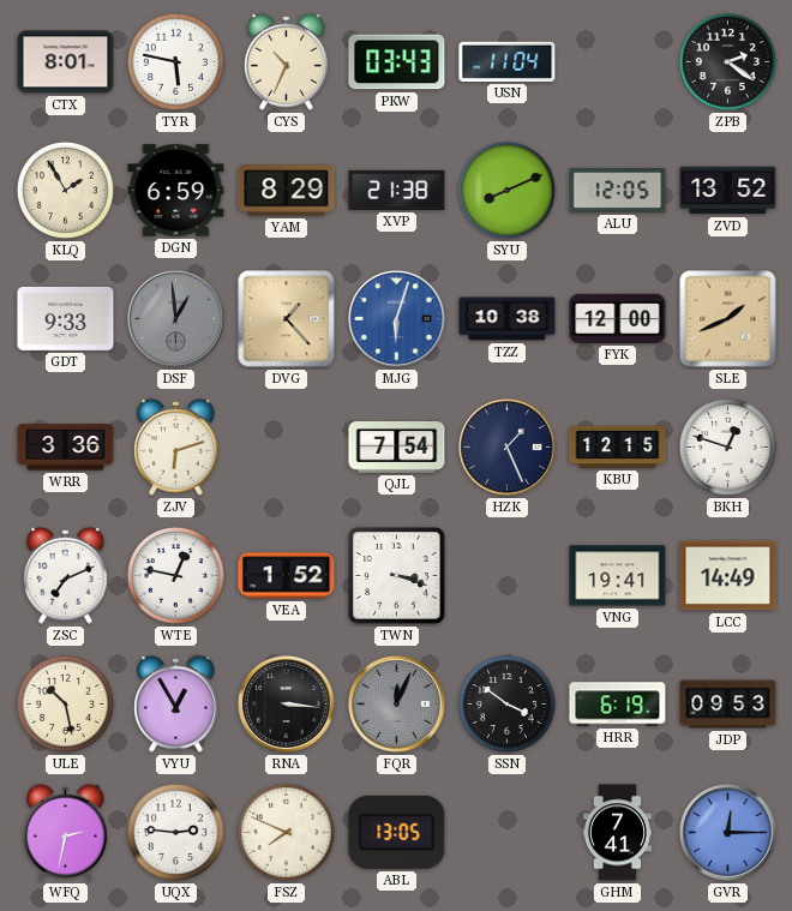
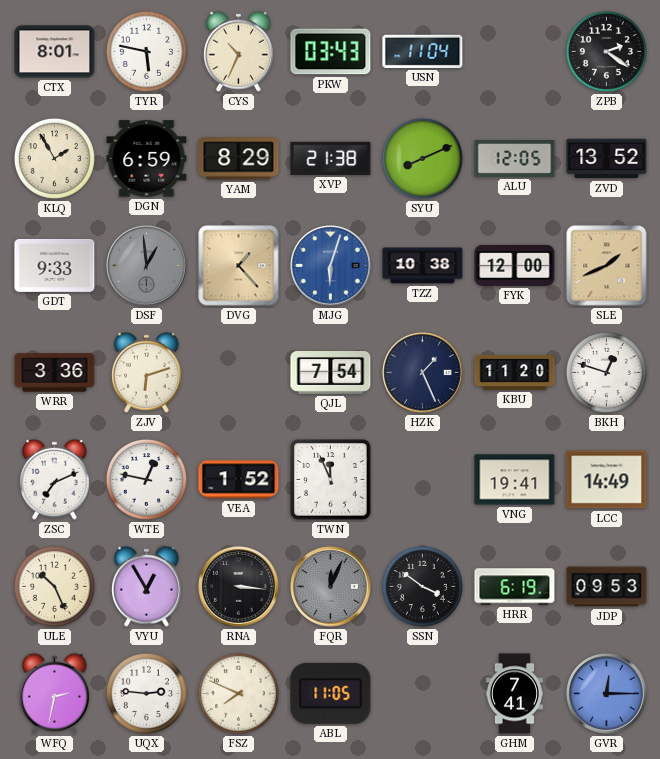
KBU: 12:15 -> 11:20
TWN: 3:18 -> 11:56
ULE: 10:28 -> 10:26
ABL: 13:05 -> 11:05
